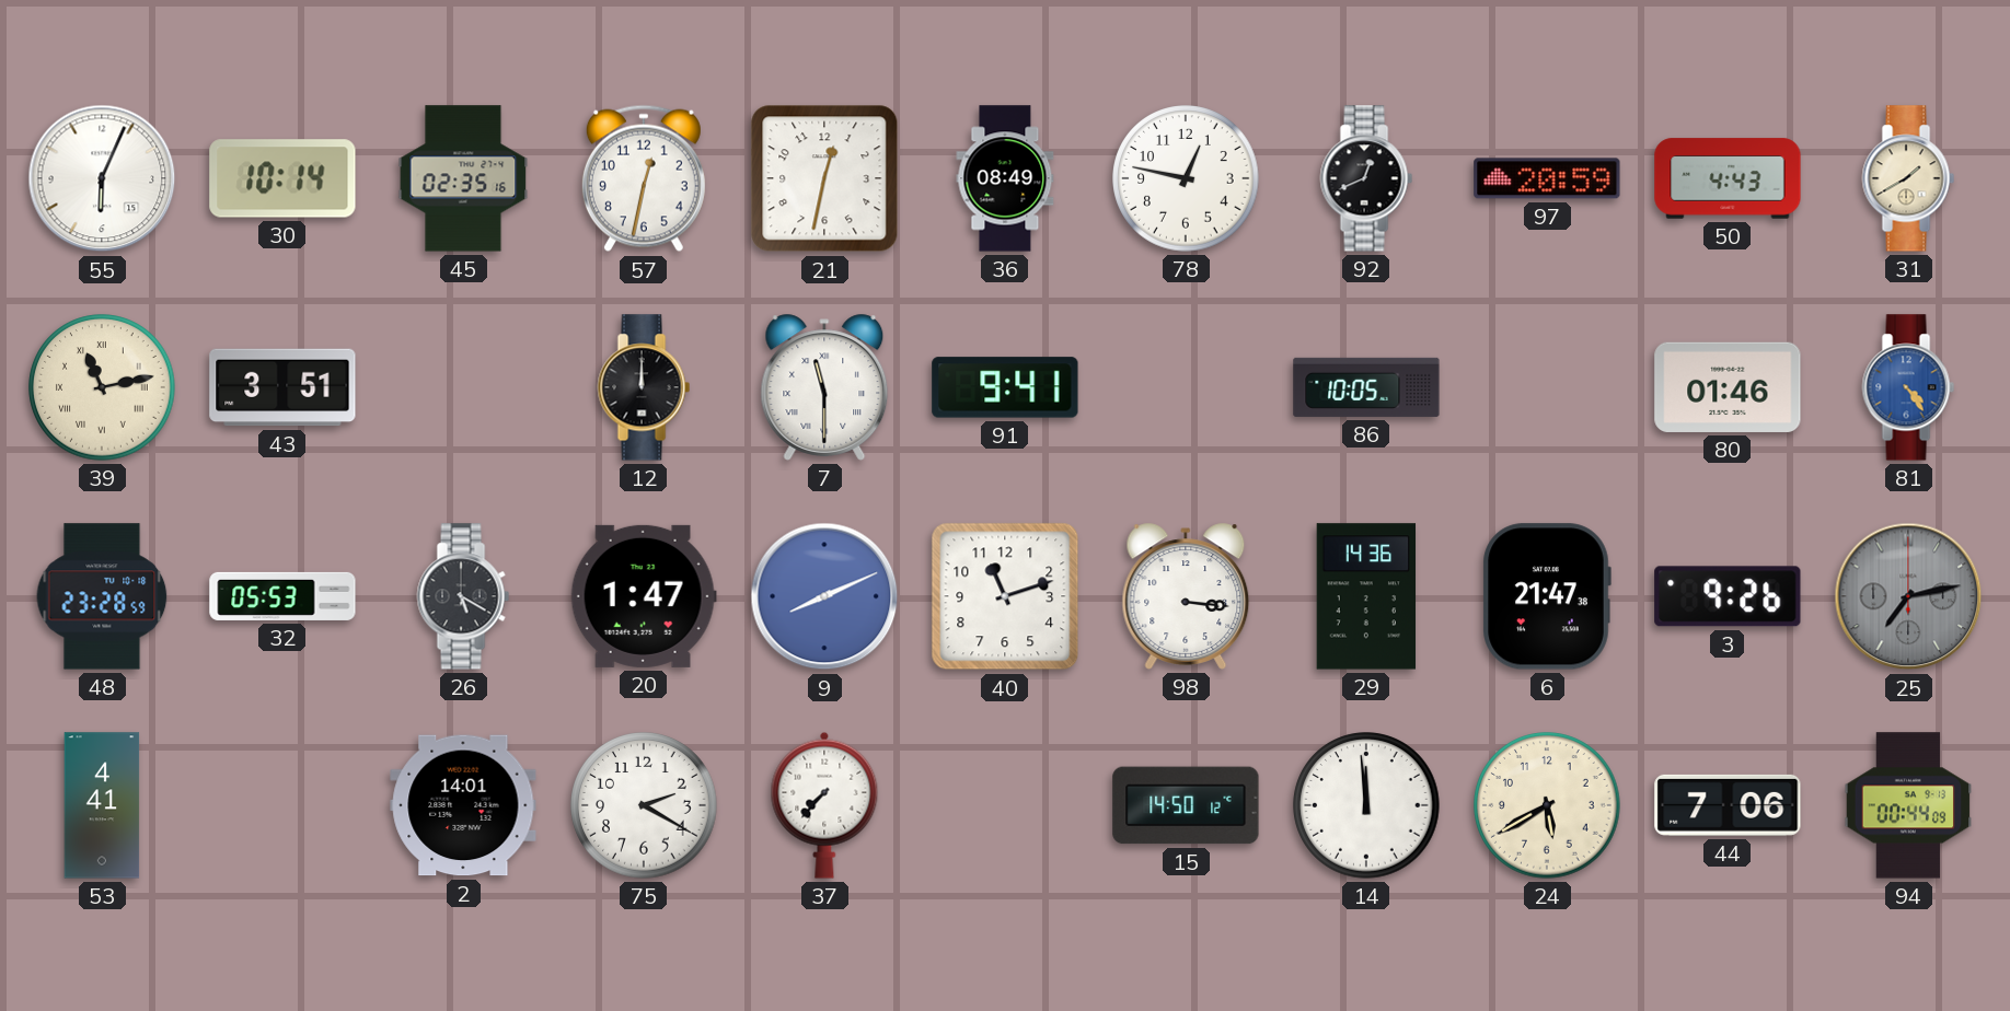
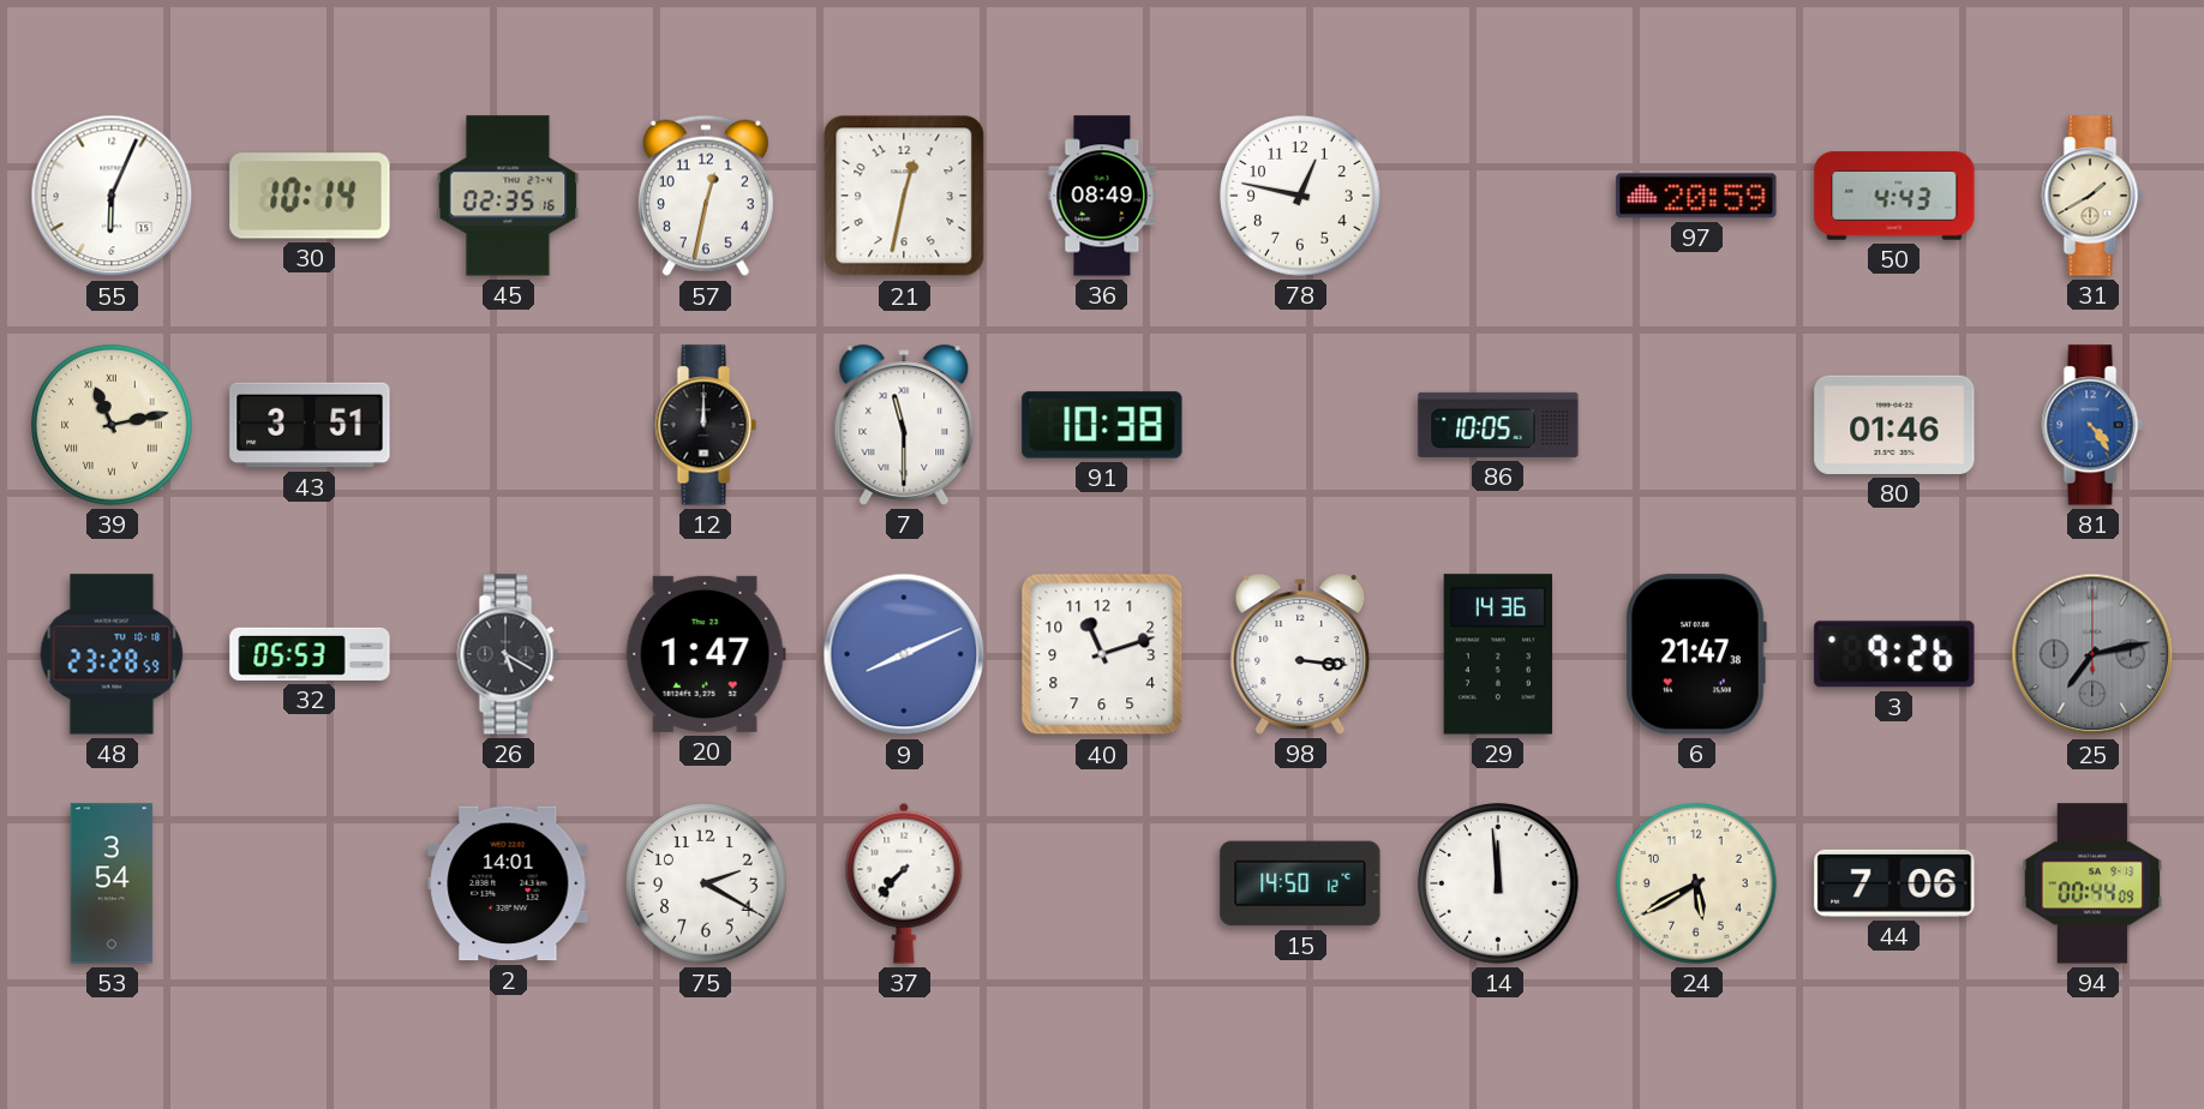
92: 12:41 -> none
91: 9:41 -> 10:38
53: 4:41 -> 3:54
